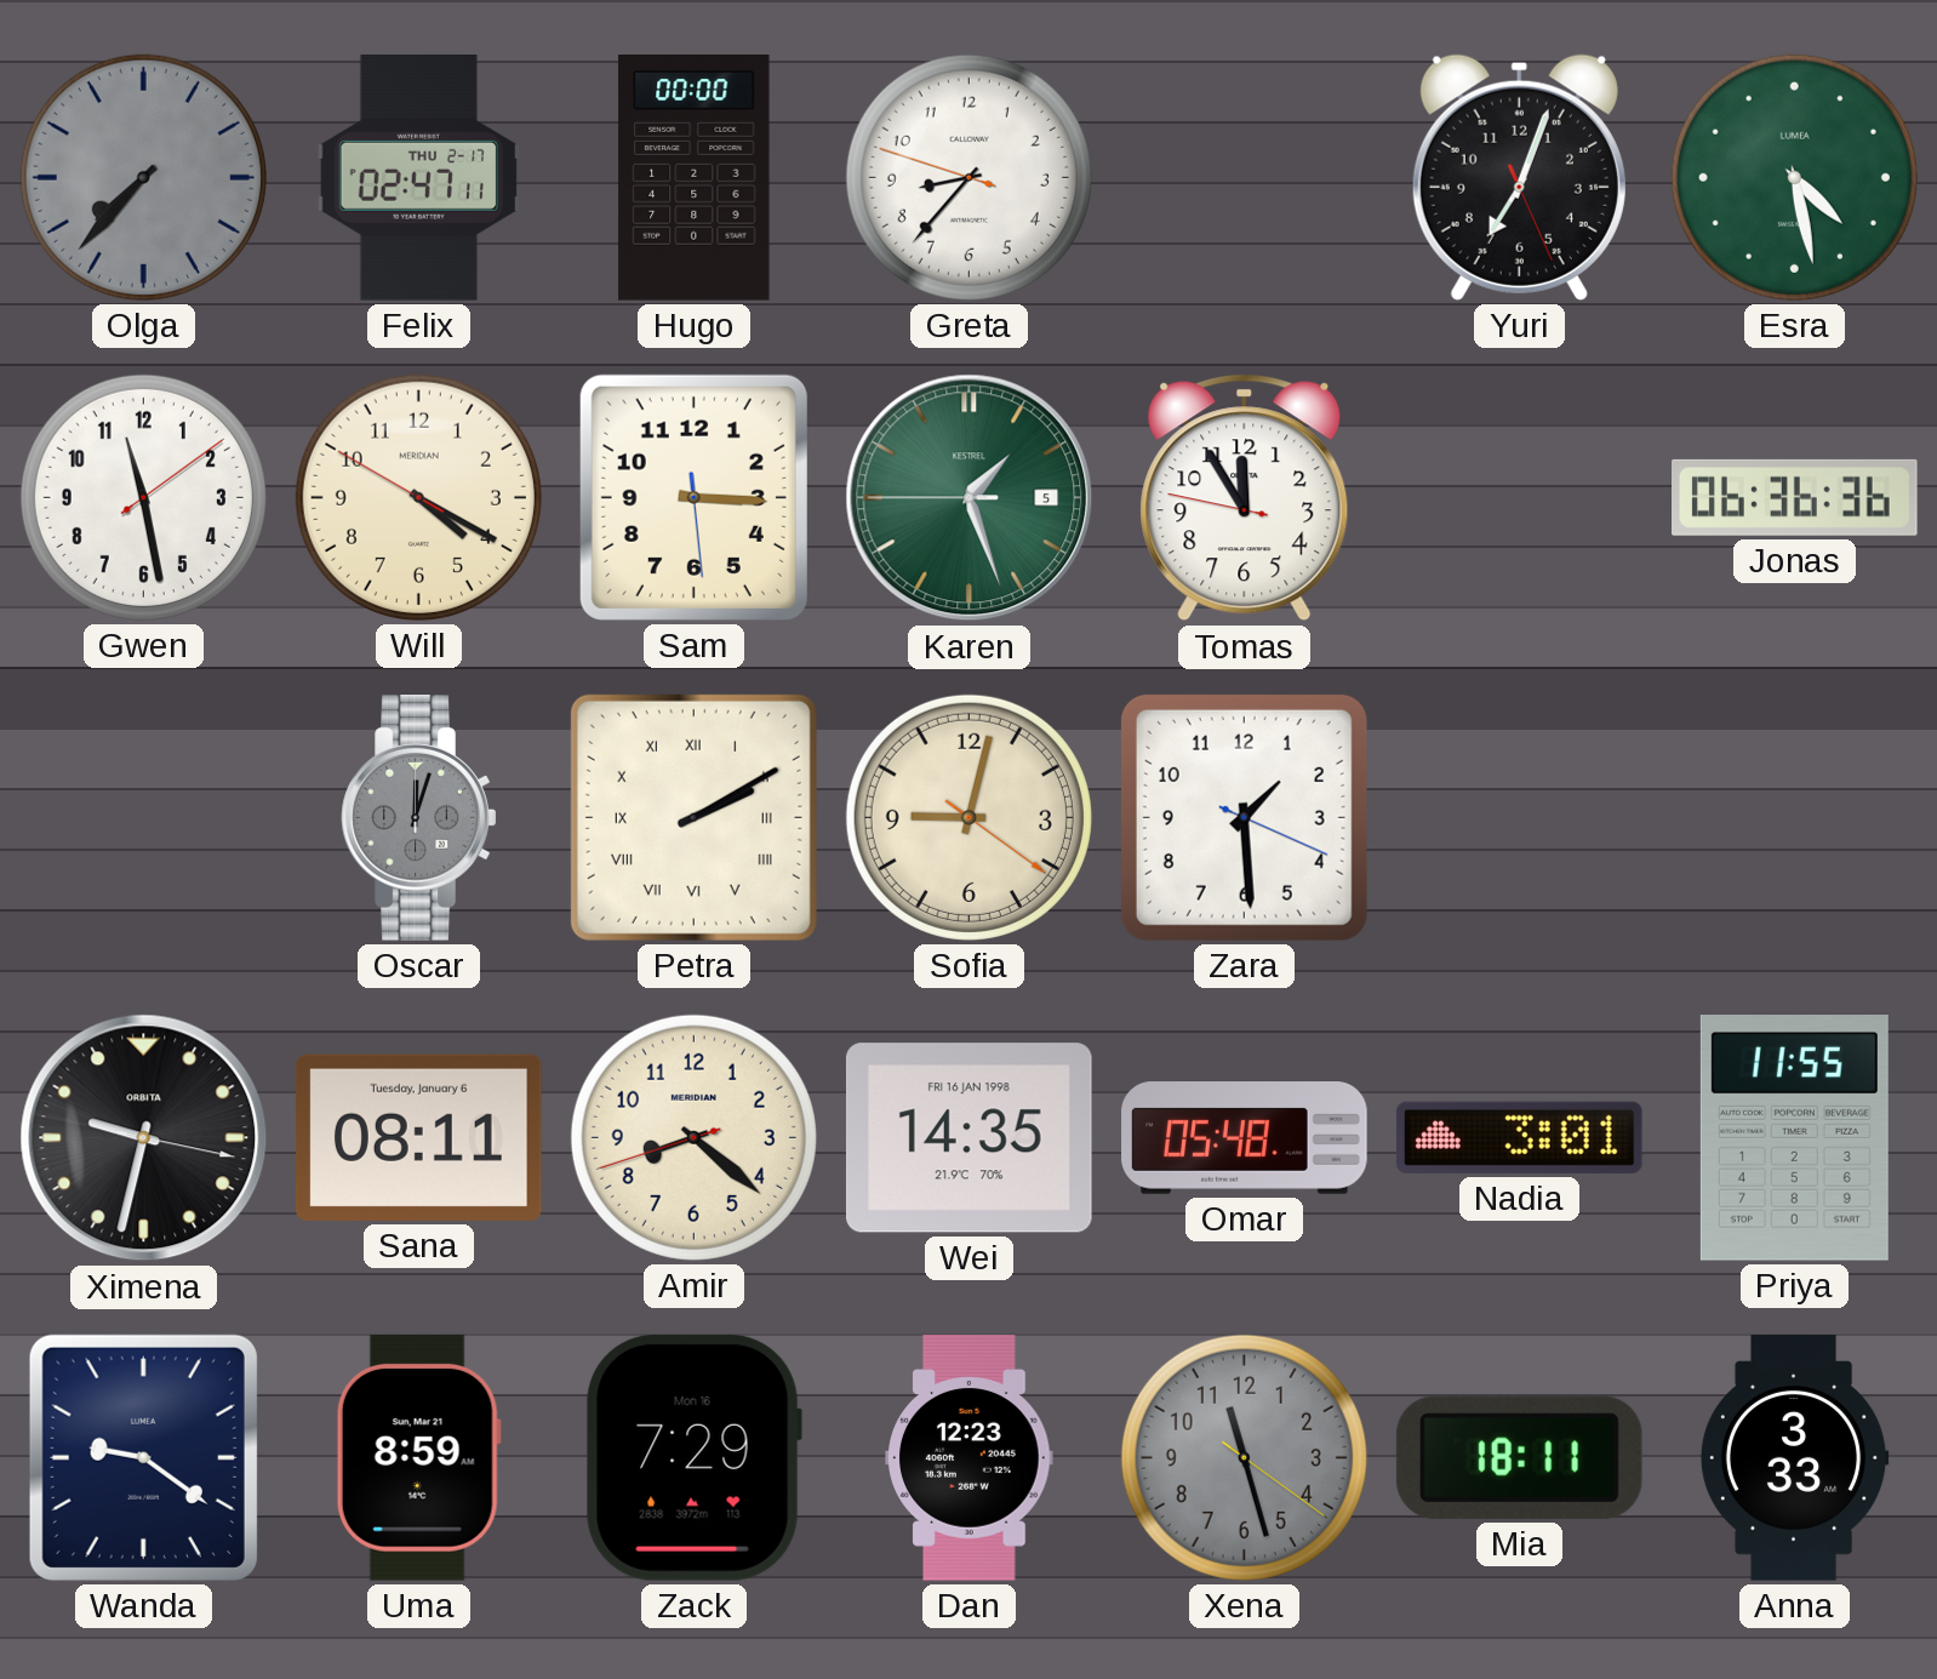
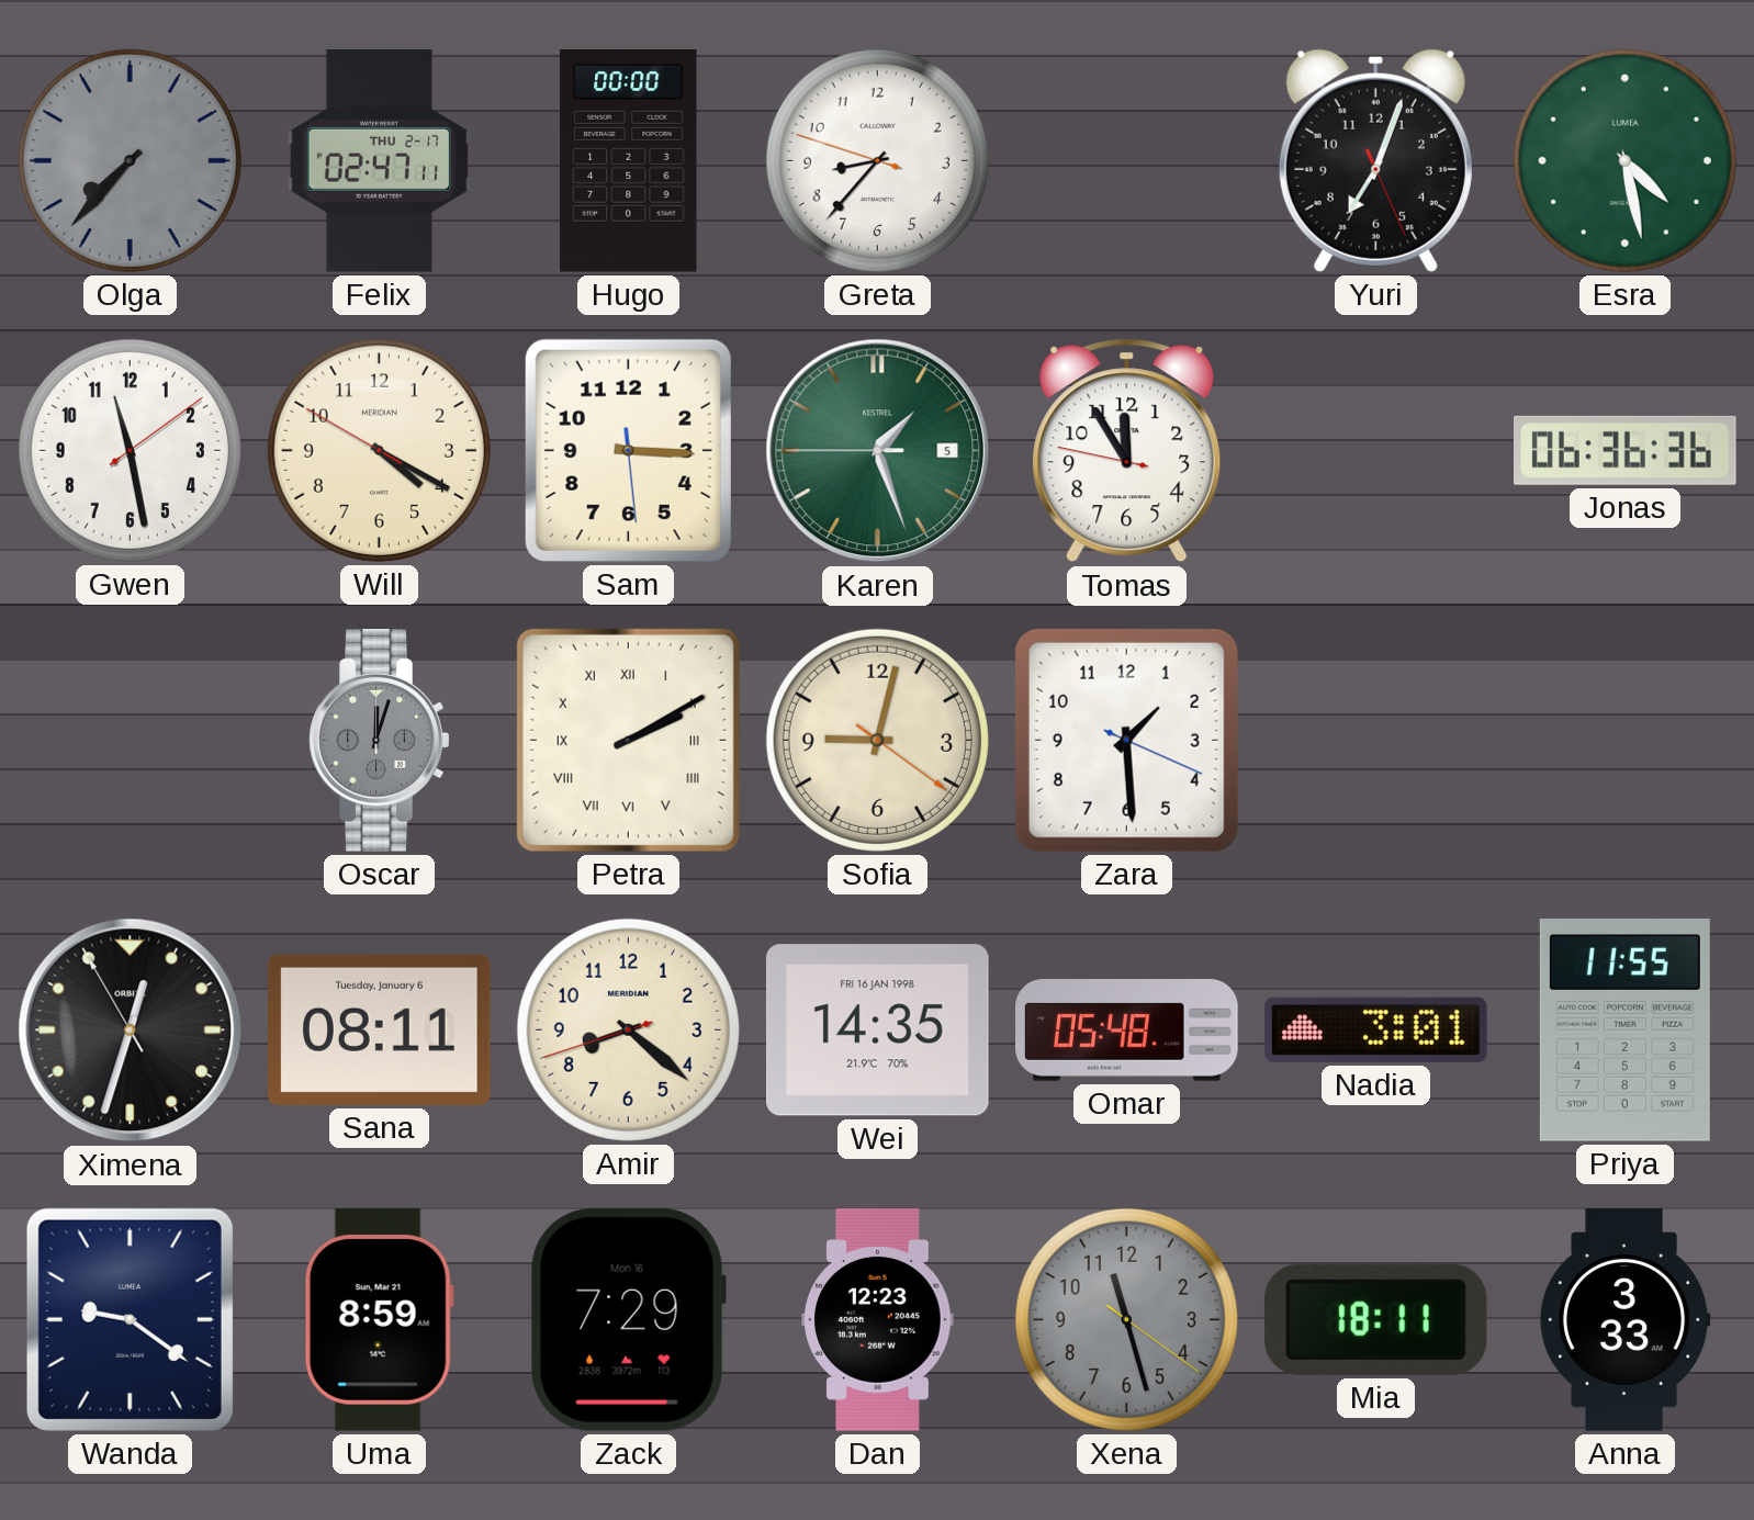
Ximena: 9:32 -> 12:32
